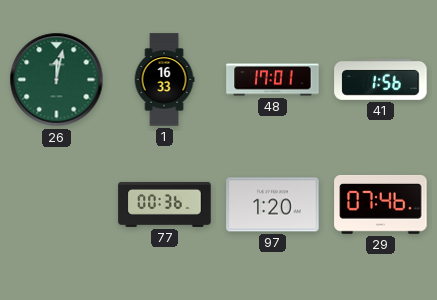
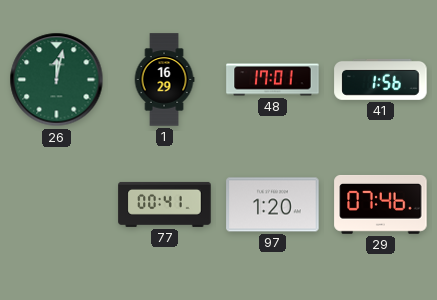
1: 16:33 -> 16:29
77: 00:36 -> 00:41
